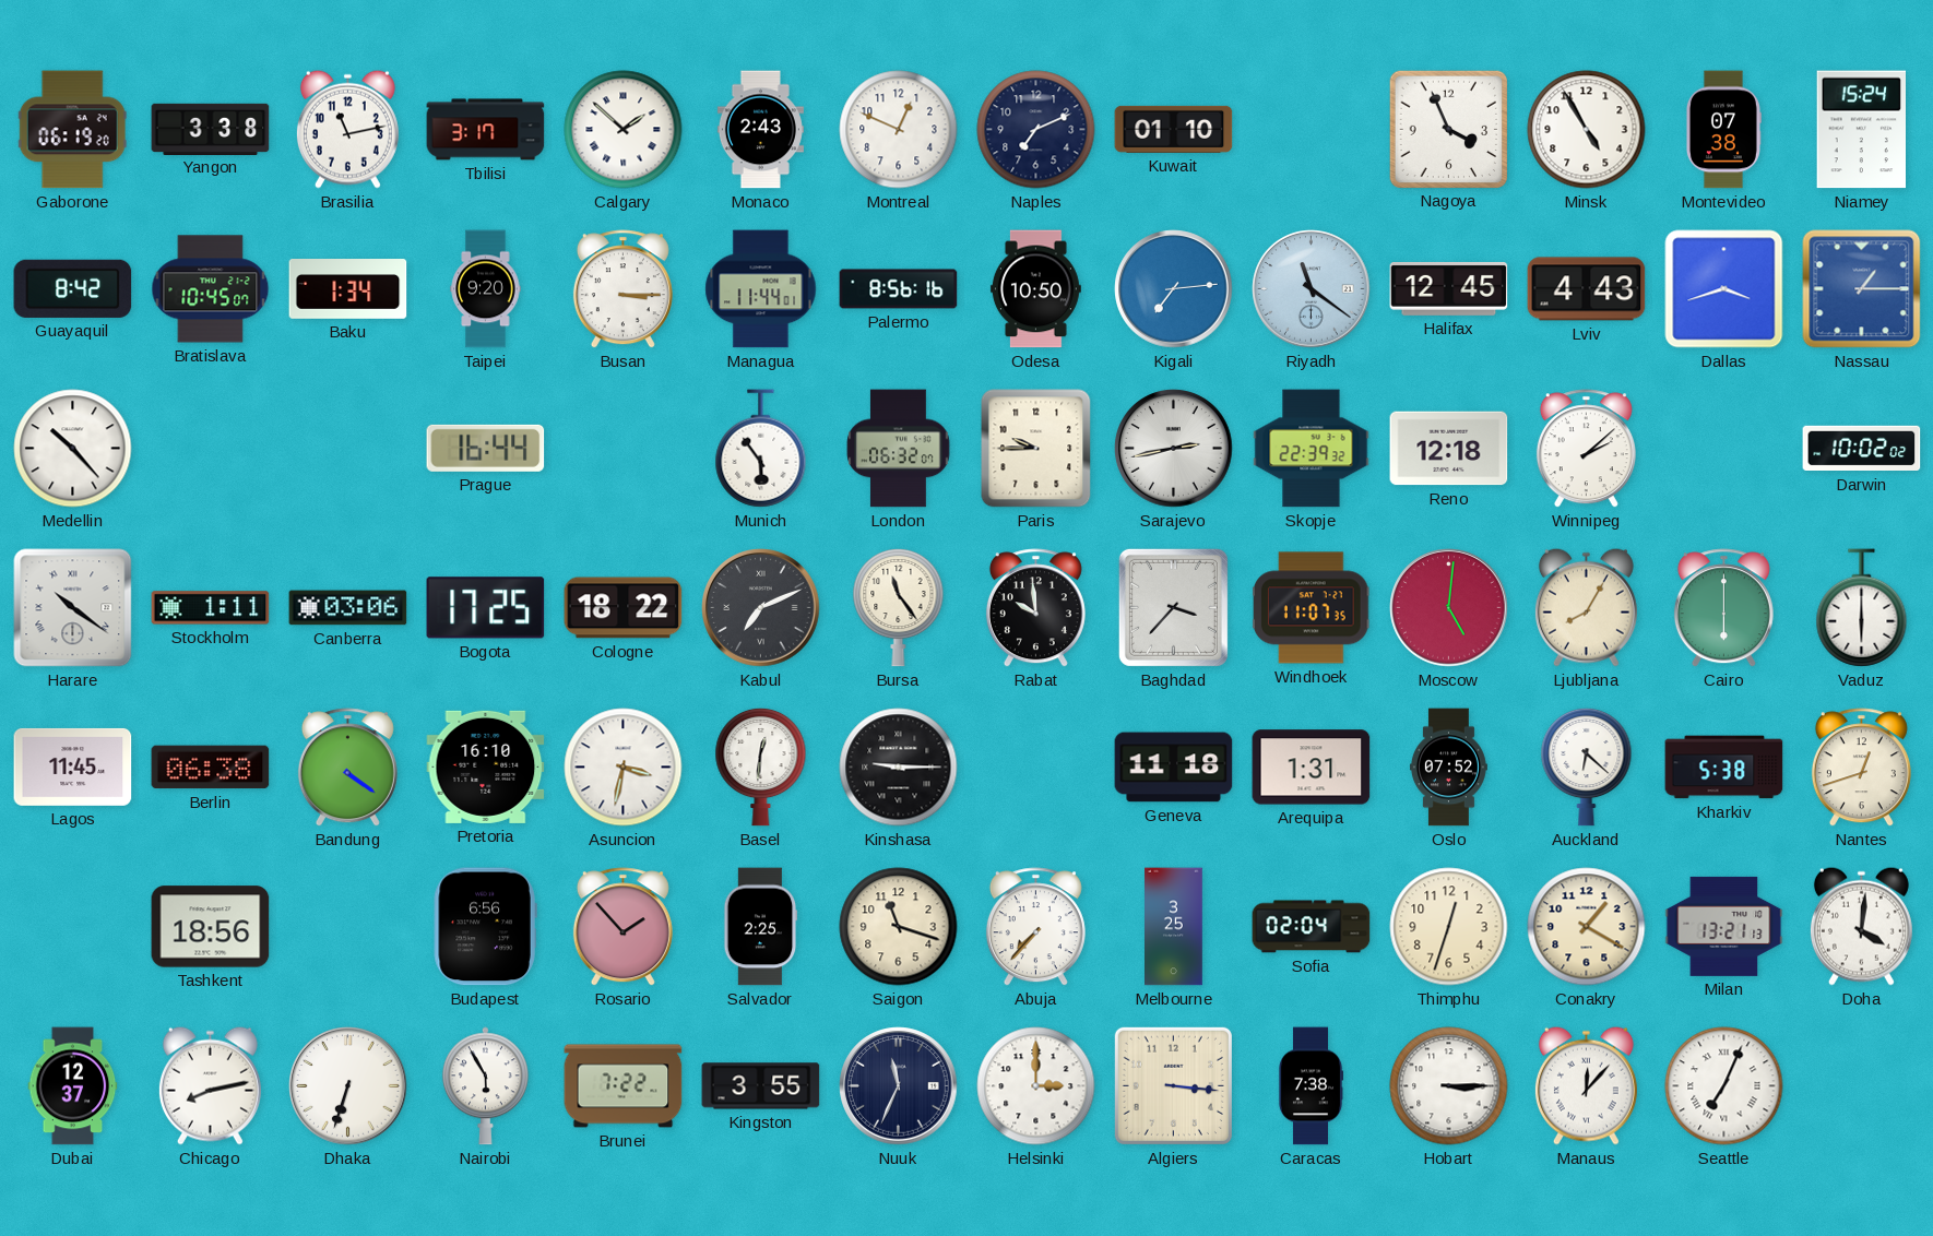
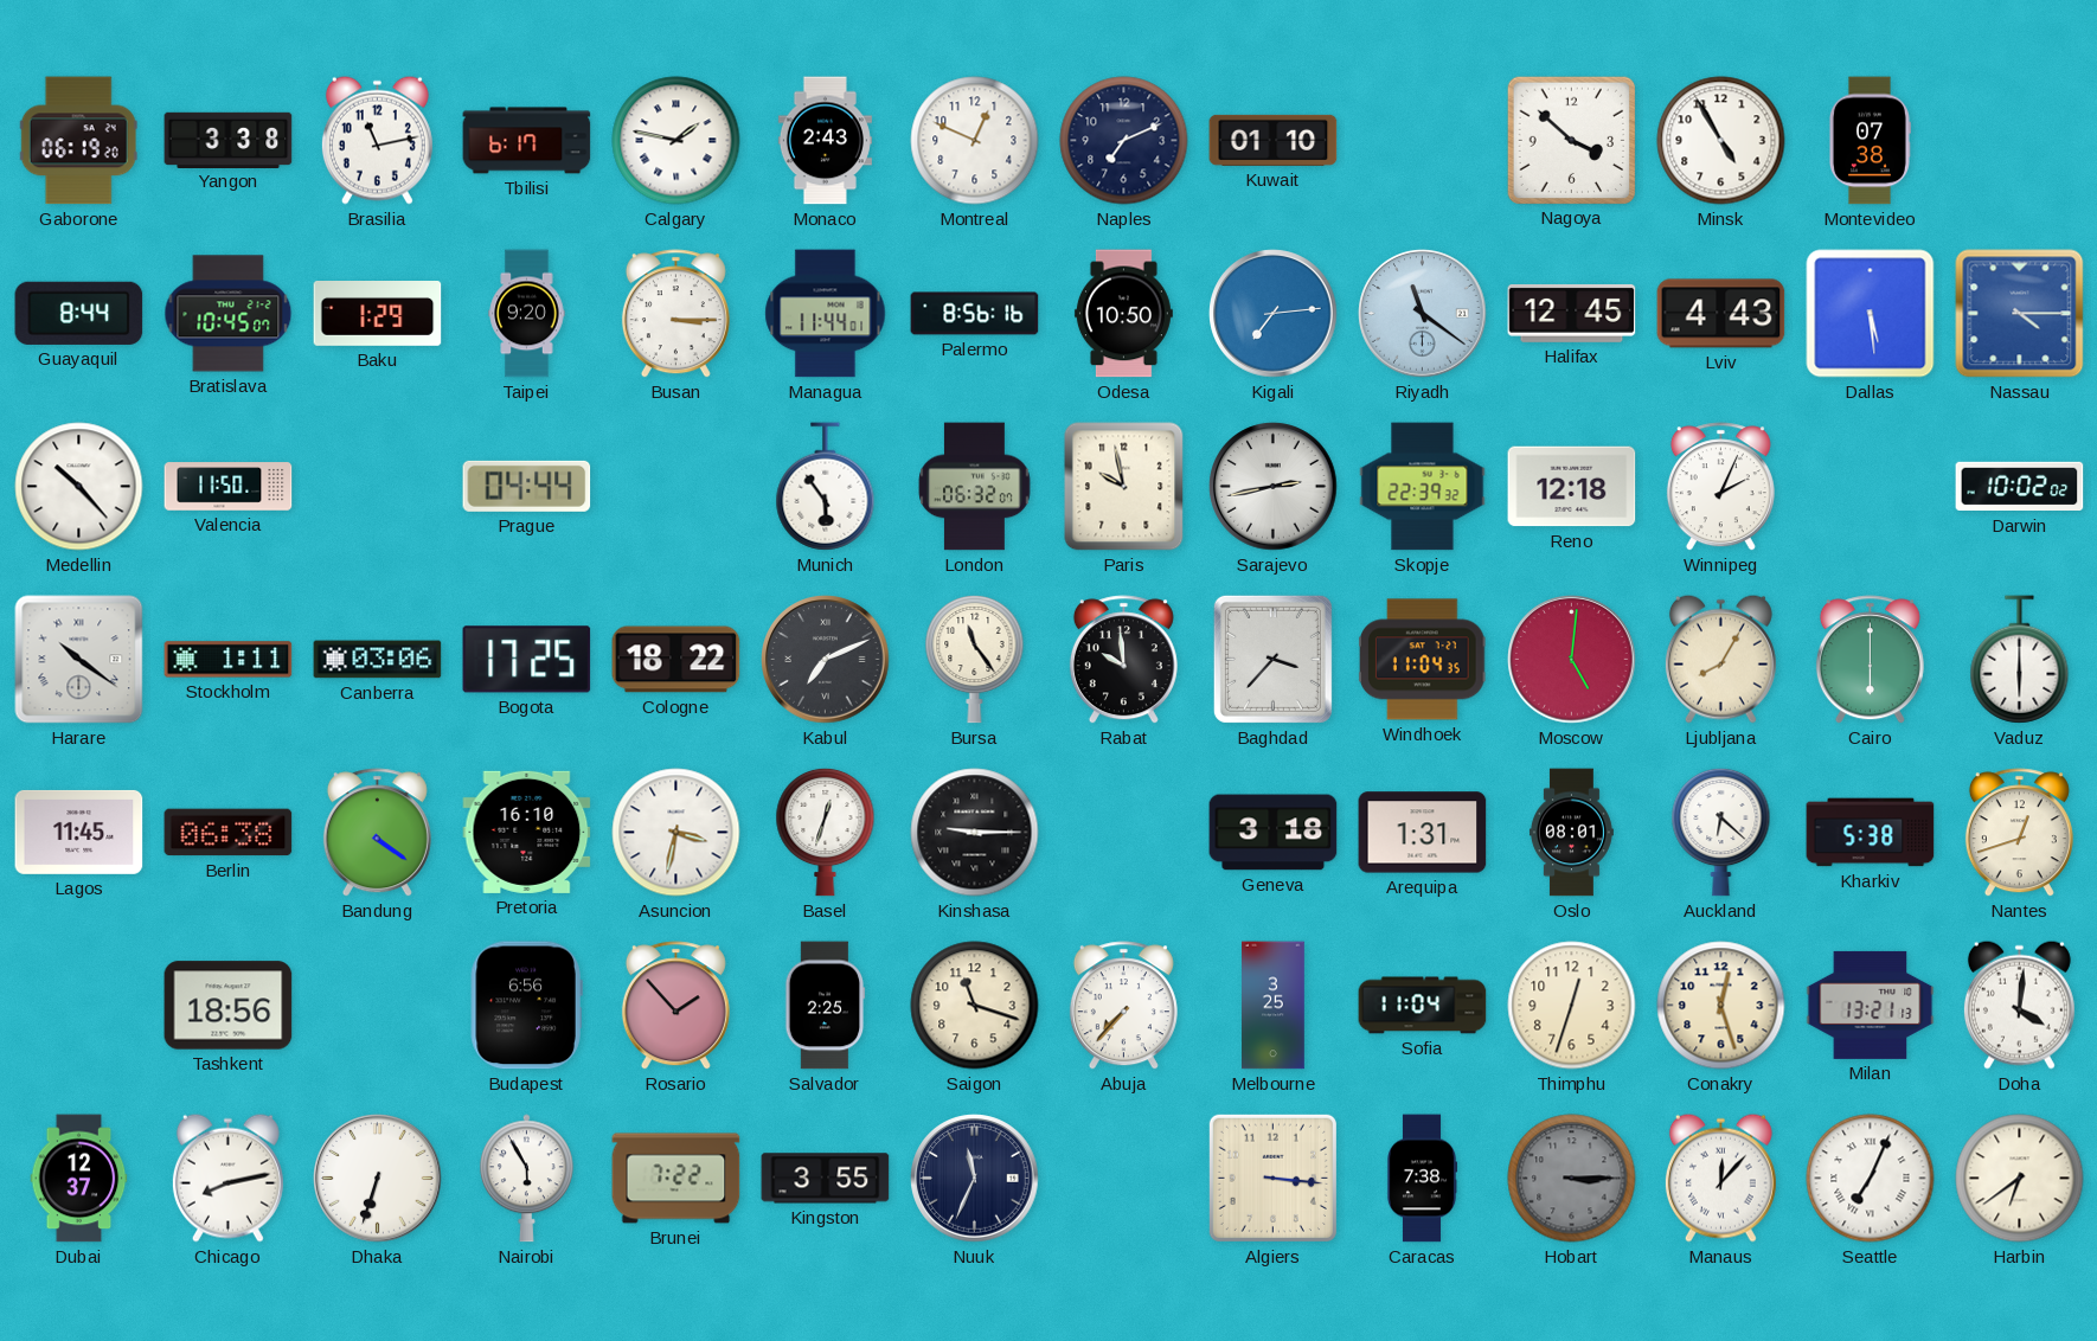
Tbilisi: 3:17 -> 6:17
Calgary: 1:52 -> 1:47
Nagoya: 3:56 -> 3:52
Niamey: 15:24 -> none
Guayaquil: 8:42 -> 8:44
Baku: 1:34 -> 1:29
Dallas: 3:42 -> 5:29
Nassau: 1:15 -> 4:15
Valencia: none -> 11:50
Prague: 16:44 -> 04:44
Paris: 9:45 -> 9:58
Winnipeg: 2:08 -> 2:04
Windhoek: 11:07 -> 11:04
Basel: 12:31 -> 12:33
Geneva: 11:18 -> 3:18
Oslo: 07:52 -> 08:01
Sofia: 02:04 -> 11:04
Conakry: 1:20 -> 12:27
Helsinki: 3:00 -> none
Hobart dial: white -> grey
Harbin: none -> 6:39
